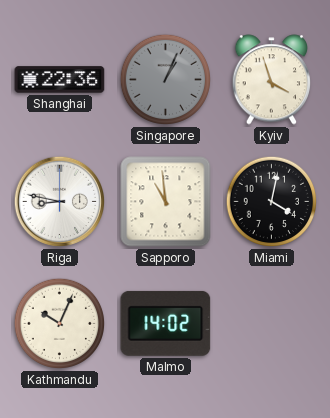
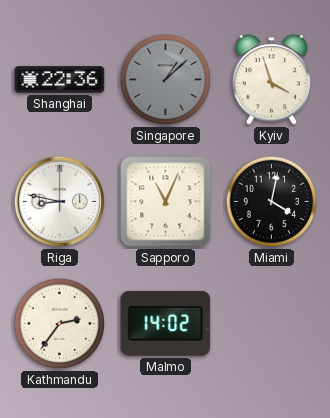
Singapore: 1:04 -> 1:08
Sapporo: 10:59 -> 11:04
Kathmandu: 10:04 -> 2:36
